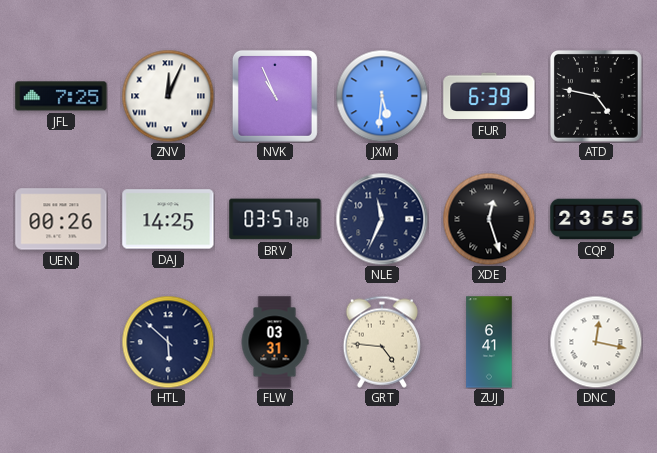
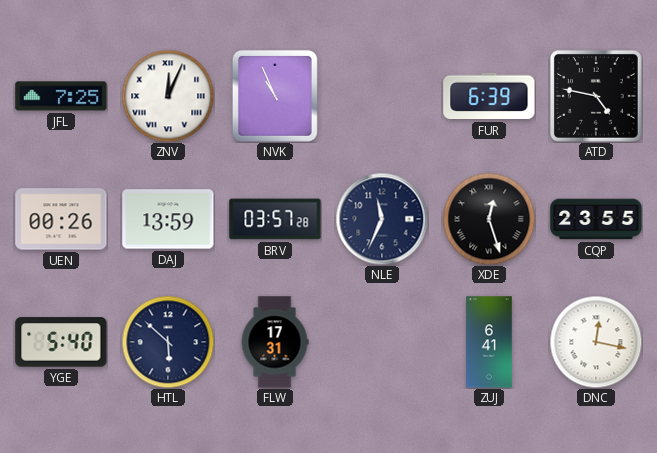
JXM: 5:31 -> none
DAJ: 14:25 -> 13:59
YGE: none -> 5:40
FLW: 03:31 -> 17:31
GRT: 4:46 -> none
